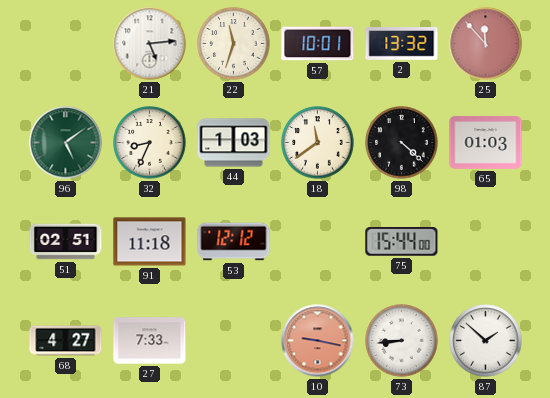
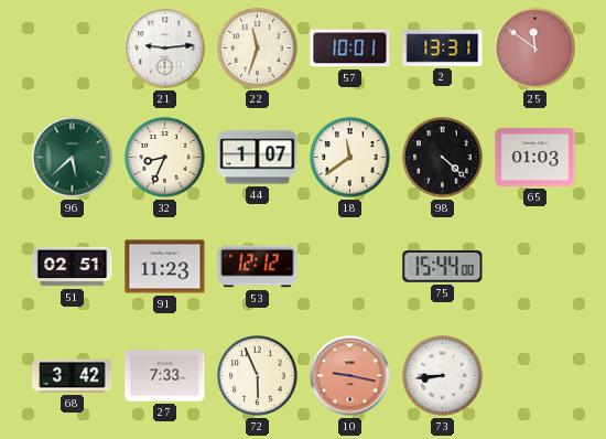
21: 5:14 -> 9:14
2: 13:32 -> 13:31
25: 11:53 -> 11:51
96: 5:09 -> 5:38
44: 1:03 -> 1:07
91: 11:18 -> 11:23
68: 4:27 -> 3:42
72: none -> 5:56
87: 1:52 -> none
